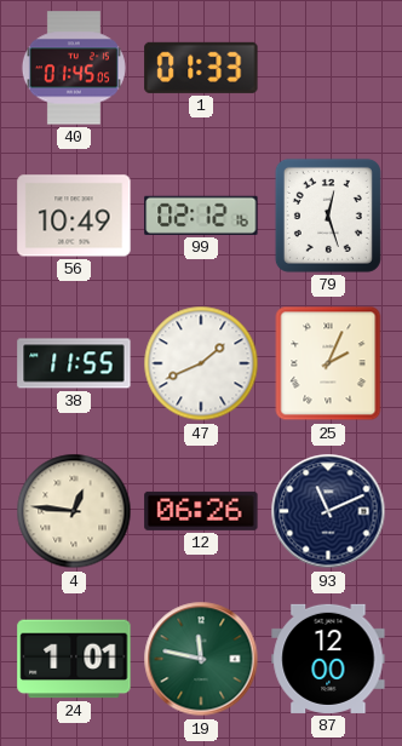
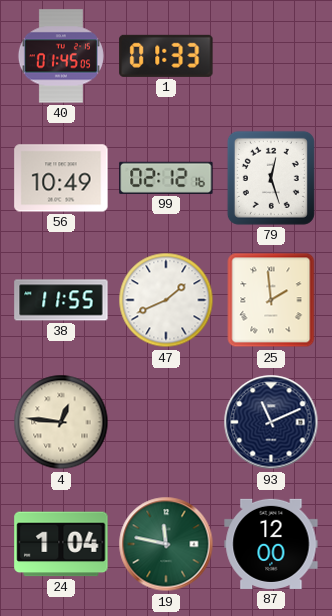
25: 2:04 -> 1:59
12: 06:26 -> none
24: 1:01 -> 1:04
